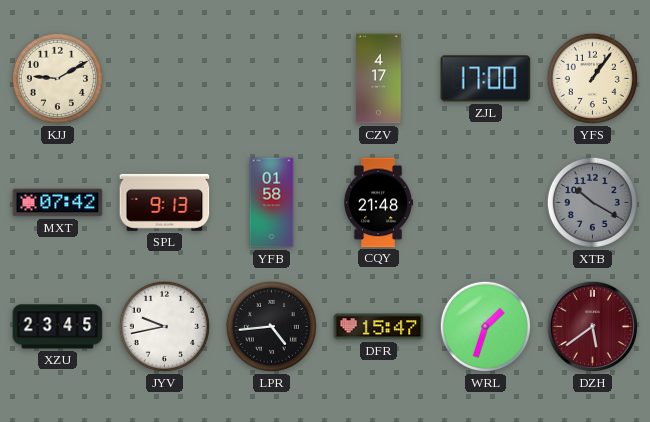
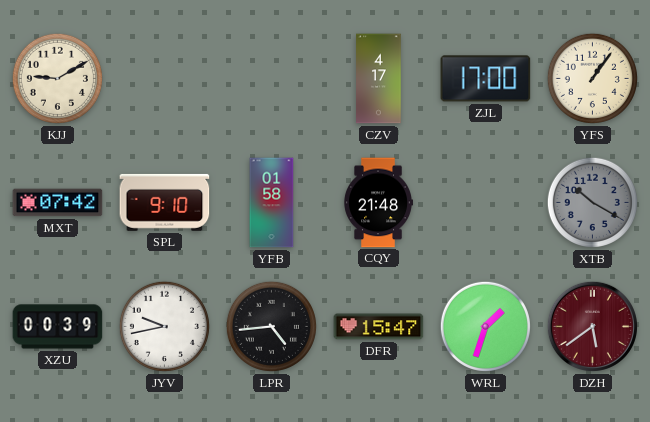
SPL: 9:13 -> 9:10
XZU: 23:45 -> 00:39
